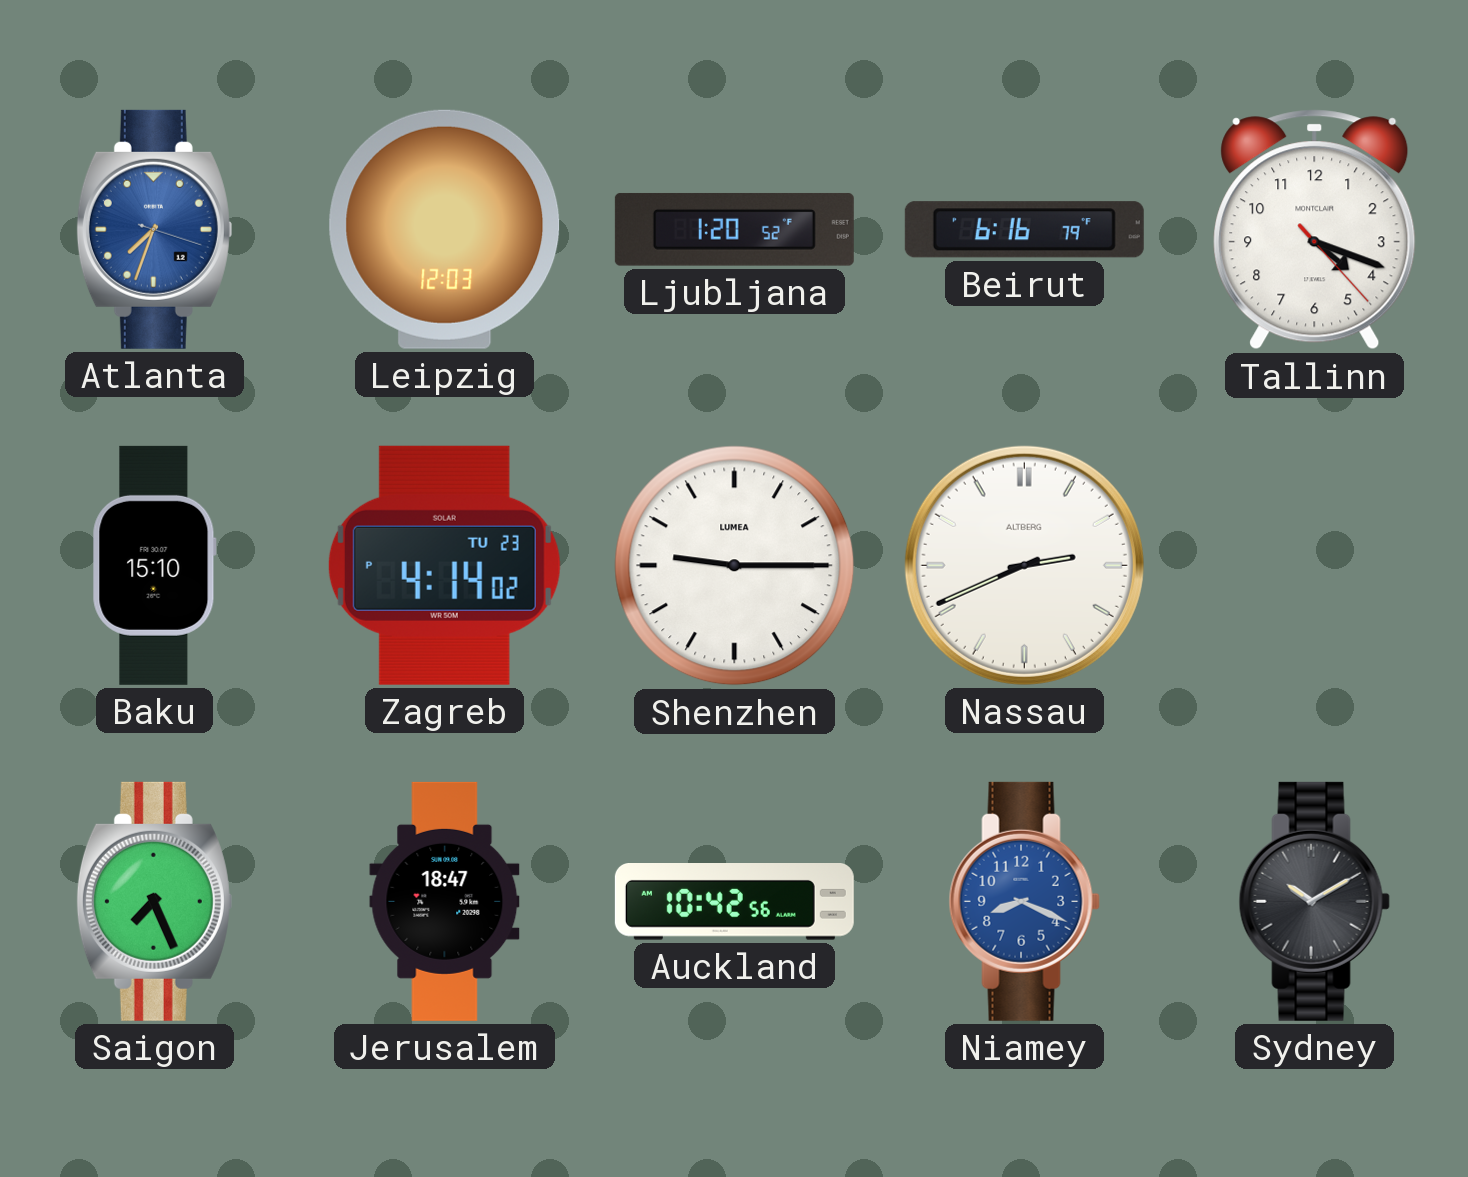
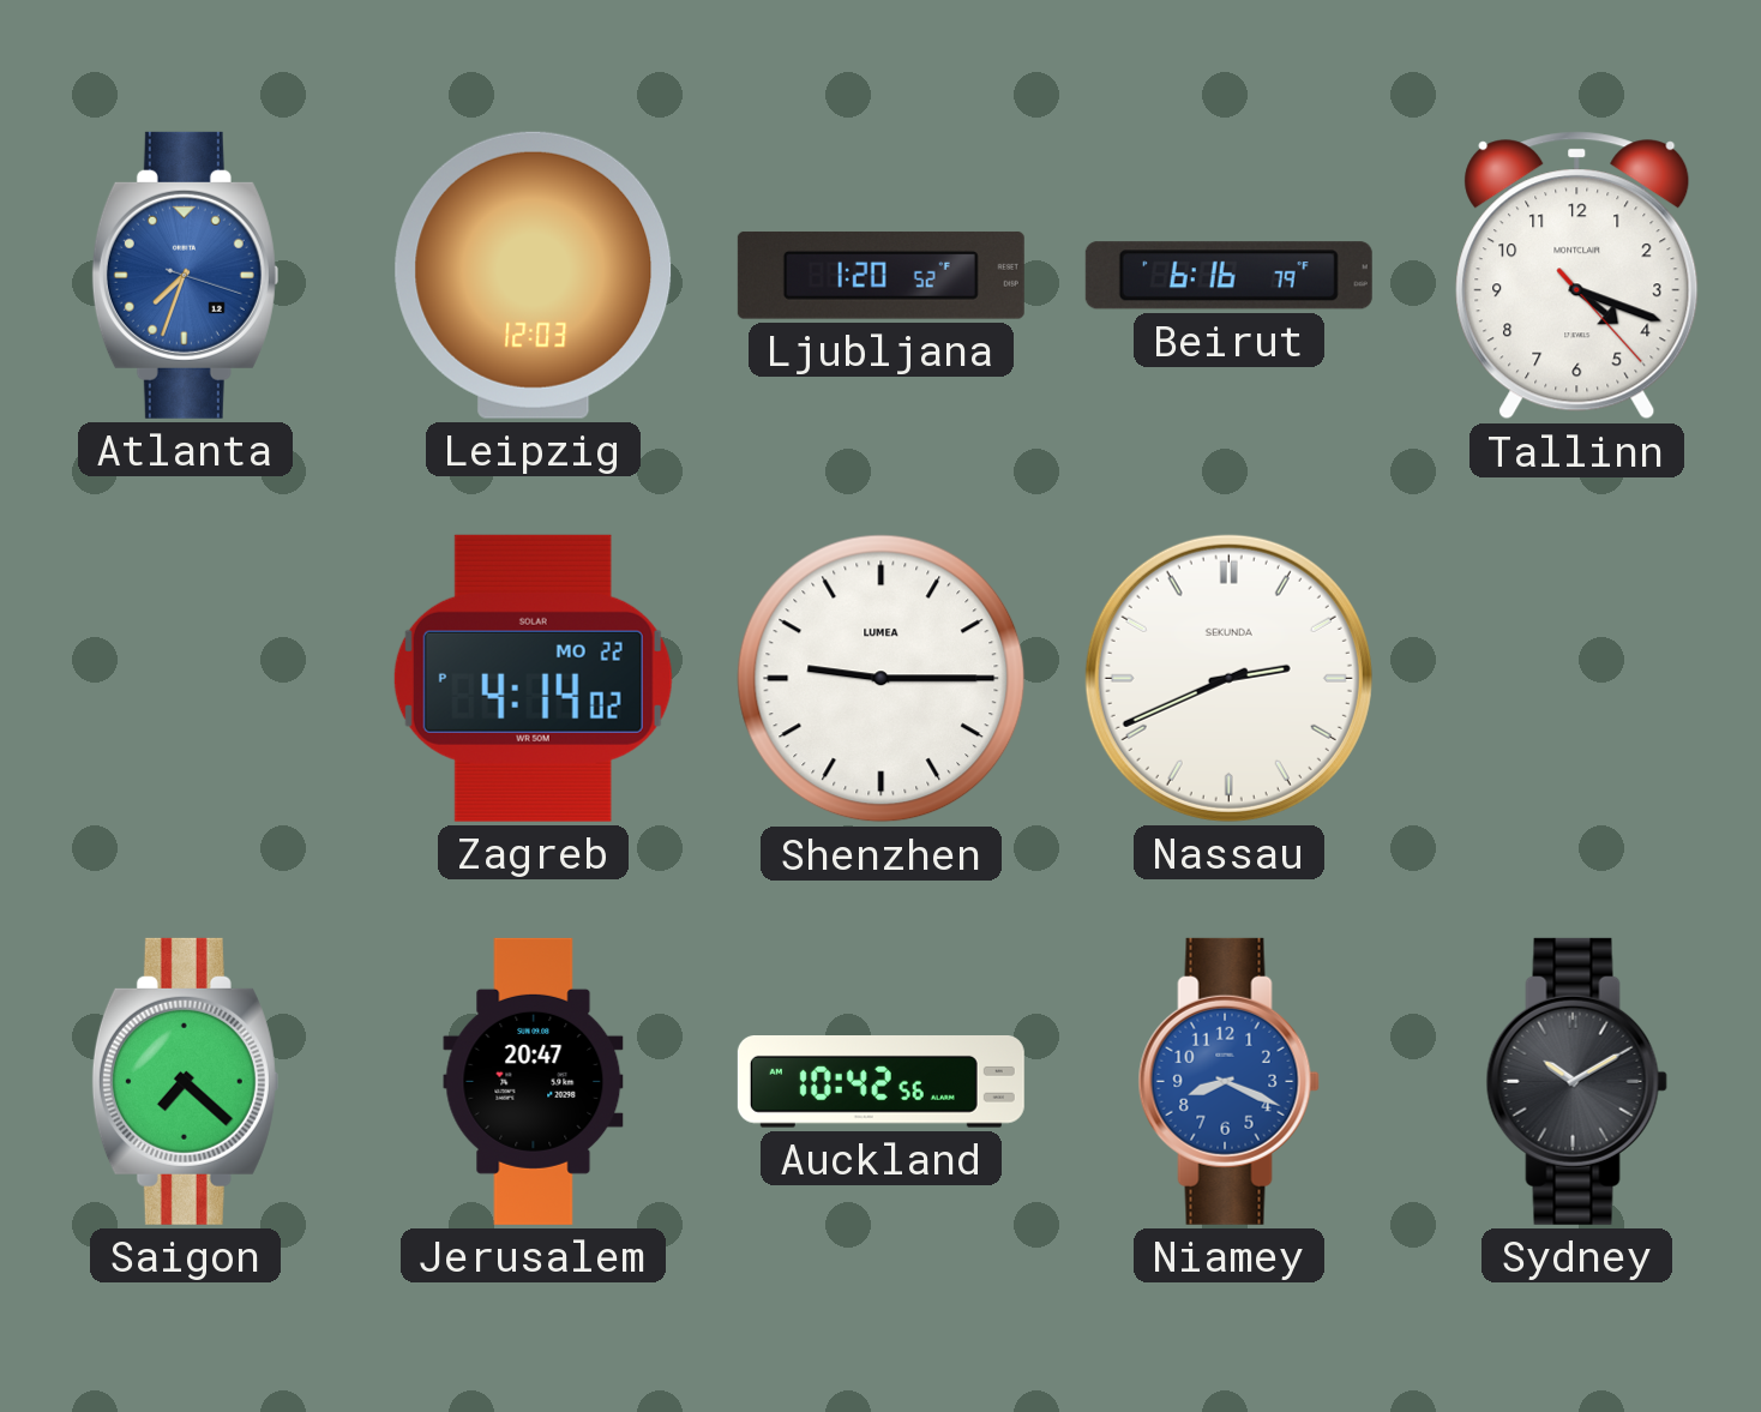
Baku: 15:10 -> none
Zagreb date: TU 23 -> MO 22
Nassau brand: ALTBERG -> SEKUNDA
Saigon: 7:26 -> 7:22
Jerusalem: 18:47 -> 20:47
